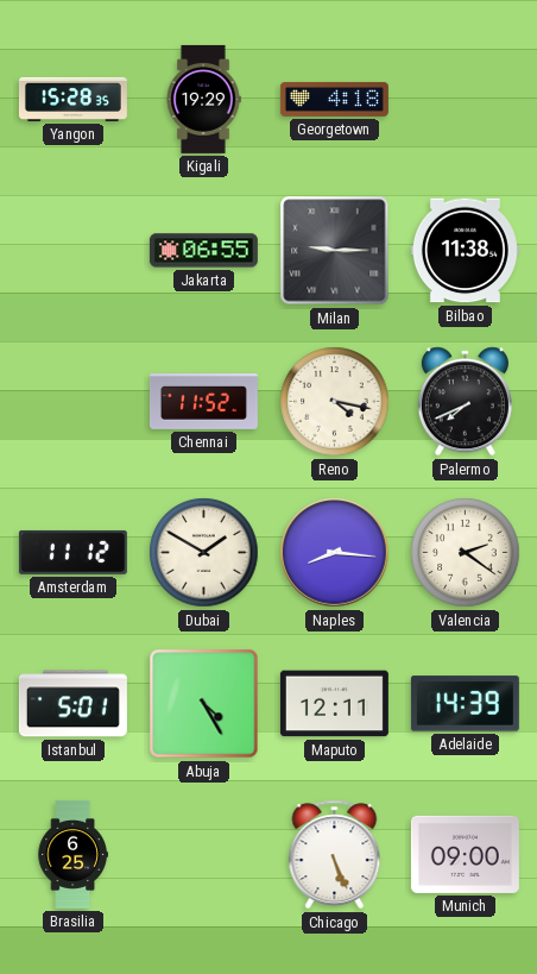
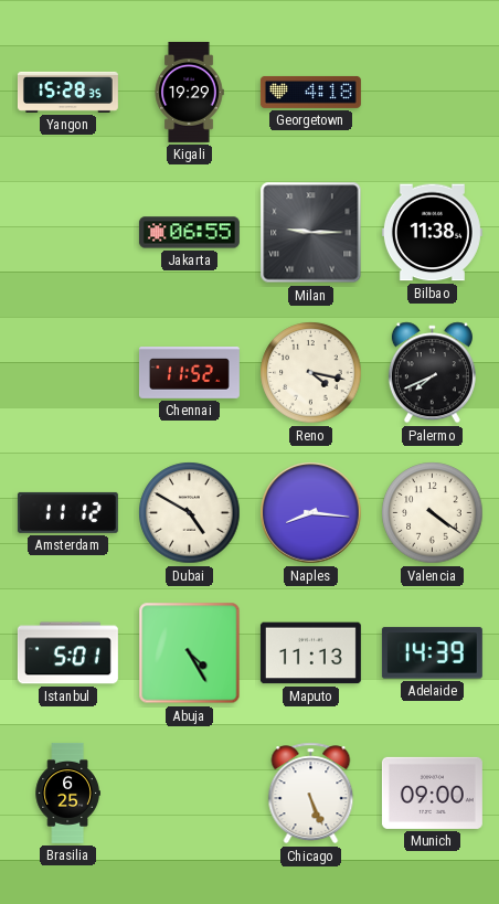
Dubai: 1:50 -> 4:50
Valencia: 2:21 -> 4:21
Maputo: 12:11 -> 11:13
